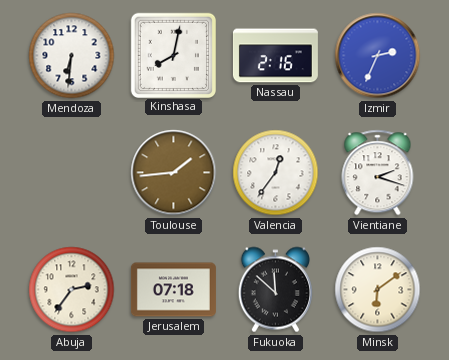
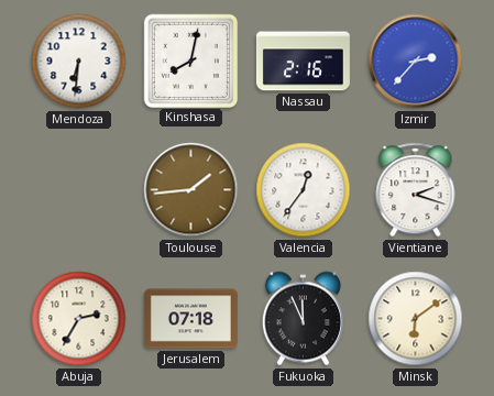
Izmir: 2:34 -> 2:37
Abuja: 2:36 -> 2:35
Fukuoka: 11:52 -> 11:56
